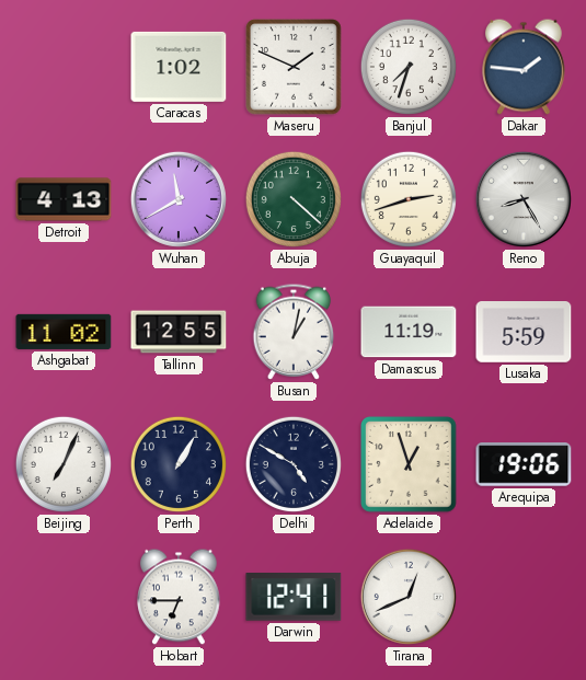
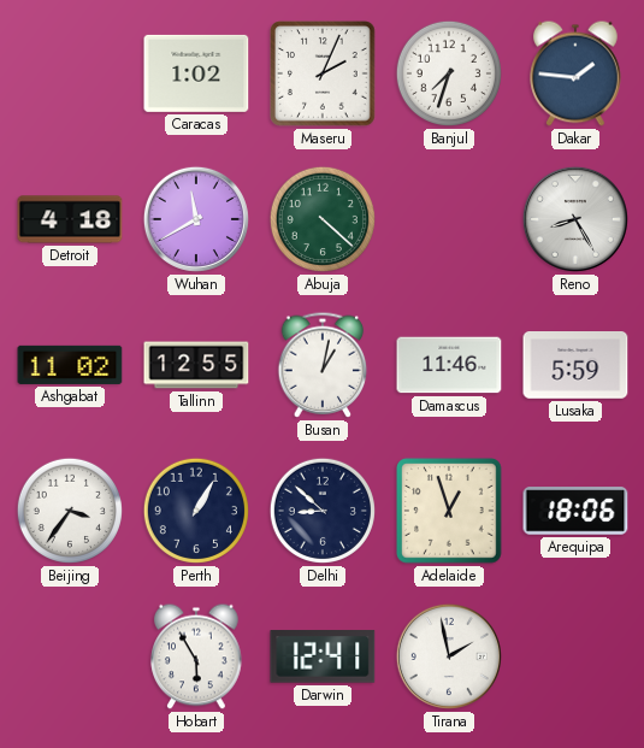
Maseru: 1:49 -> 2:04
Detroit: 4:13 -> 4:18
Guayaquil: 2:42 -> none
Damascus: 11:19 -> 11:46
Beijing: 7:04 -> 3:36
Delhi: 4:50 -> 8:52
Arequipa: 19:06 -> 18:06
Hobart: 6:45 -> 5:55
Tirana: 12:41 -> 1:58
